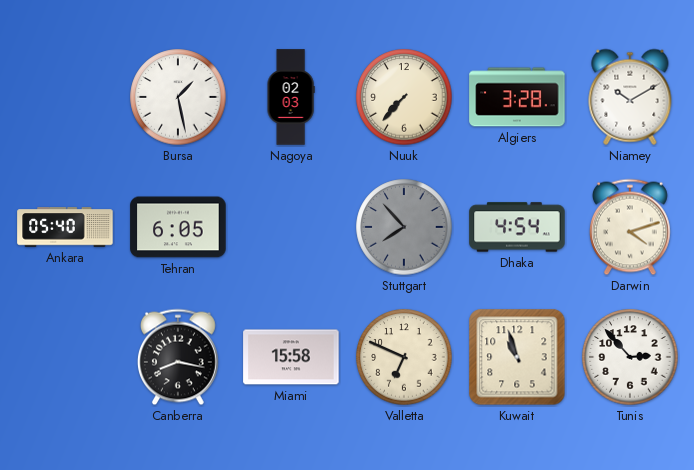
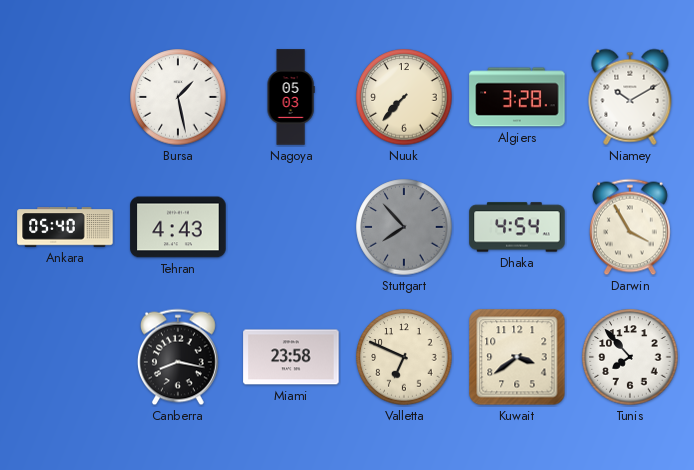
Nagoya: 02:03 -> 05:03
Tehran: 6:05 -> 4:43
Darwin: 4:12 -> 3:55
Miami: 15:58 -> 23:58
Kuwait: 10:57 -> 3:39
Tunis: 2:53 -> 7:53
